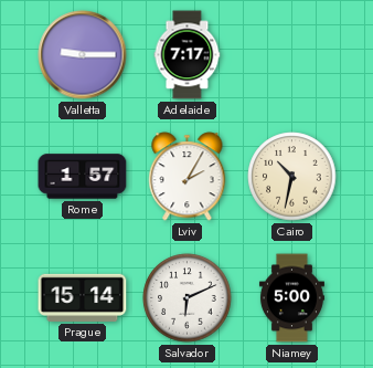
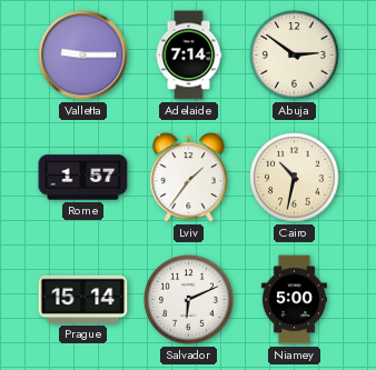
Adelaide: 7:17 -> 7:14
Abuja: none -> 2:51
Lviv: 2:05 -> 1:36
